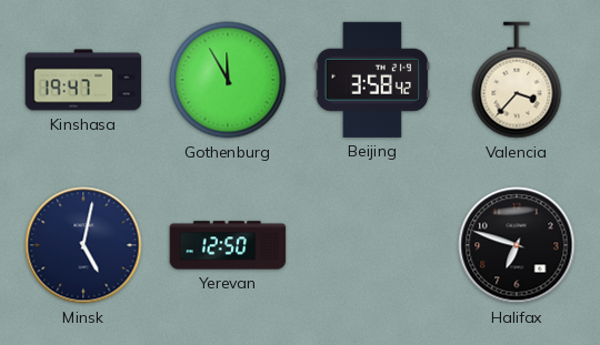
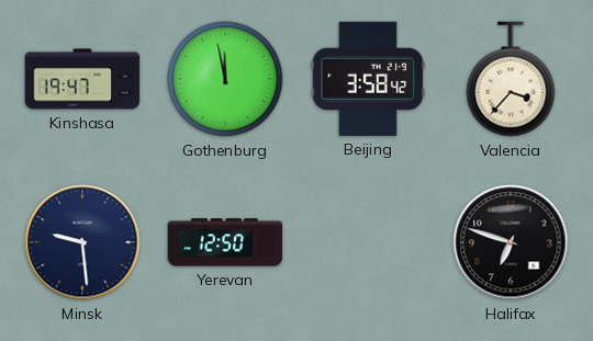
Gothenburg: 11:55 -> 11:58
Minsk: 5:02 -> 9:29
